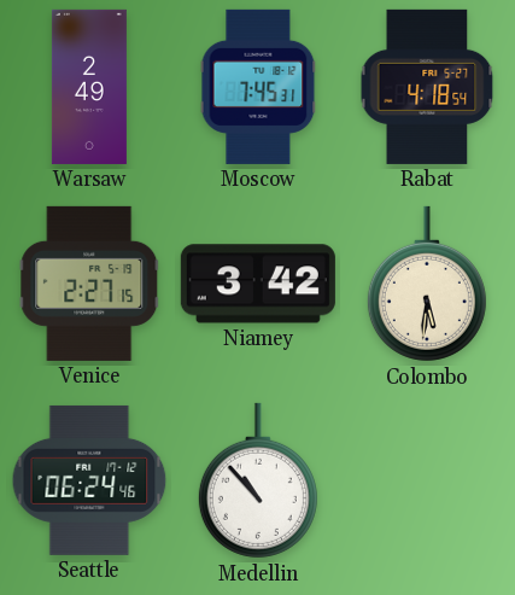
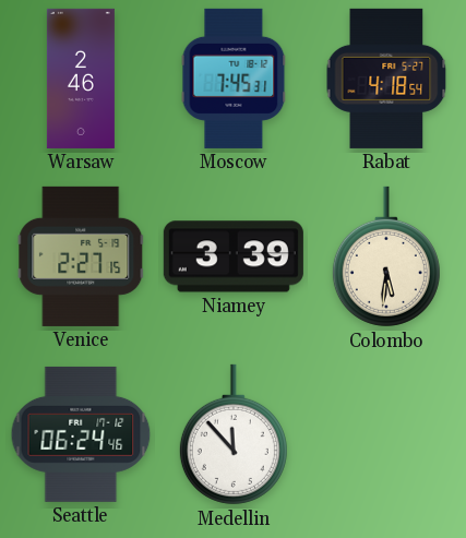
Warsaw: 2:49 -> 2:46
Niamey: 3:42 -> 3:39
Medellin: 10:53 -> 11:53
